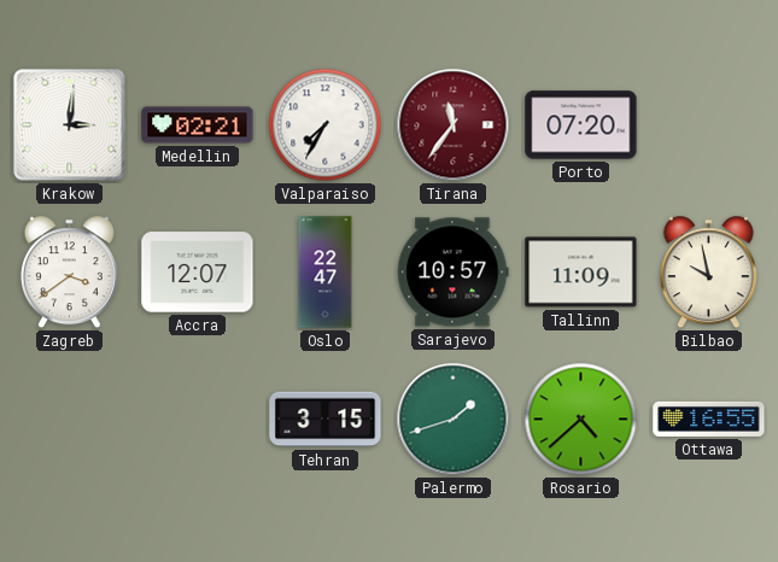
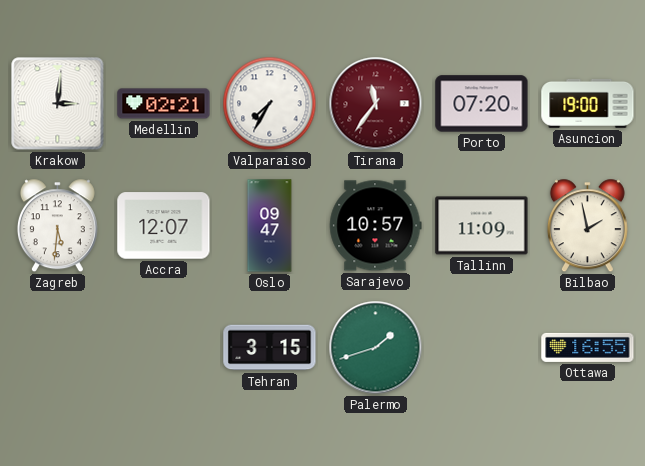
Asuncion: none -> 19:00
Zagreb: 3:39 -> 5:31
Oslo: 22:47 -> 09:47
Bilbao: 9:58 -> 1:58
Rosario: 4:38 -> none
